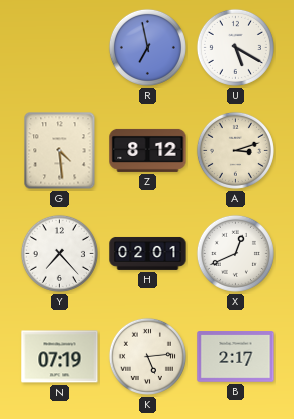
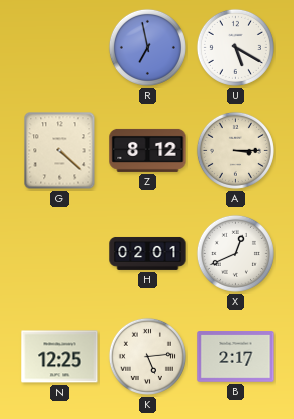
G: 4:29 -> 4:22
A: 3:12 -> 3:15
Y: 7:23 -> none
N: 07:19 -> 12:25
